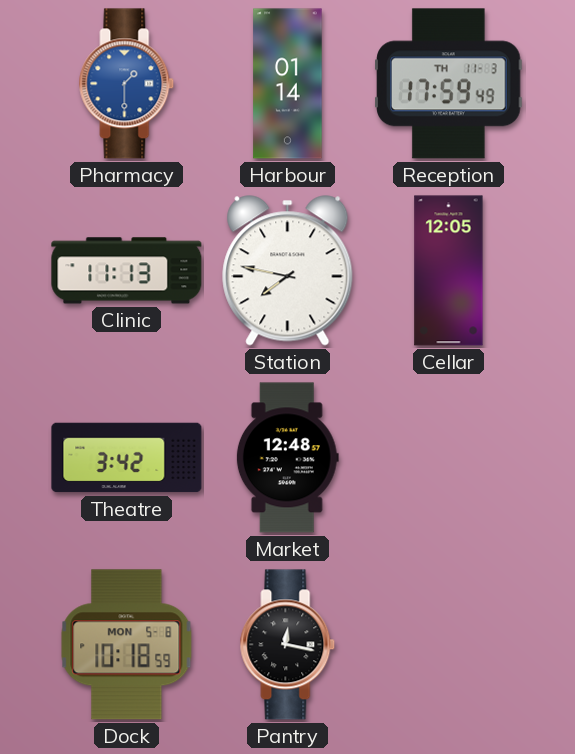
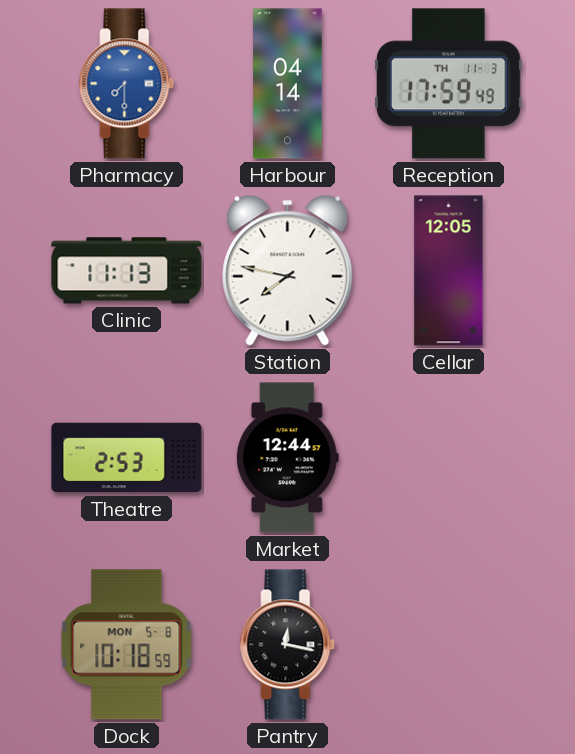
Pharmacy: 1:30 -> 7:30
Harbour: 01:14 -> 04:14
Theatre: 3:42 -> 2:53
Market: 12:48 -> 12:44
